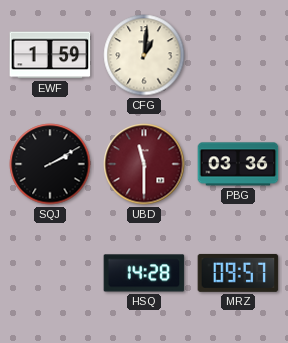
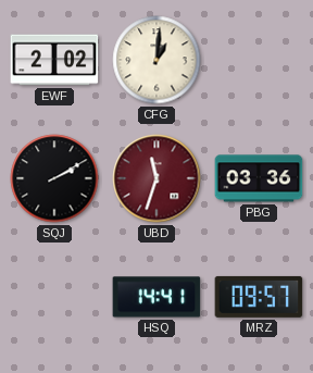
EWF: 1:59 -> 2:02
UBD: 11:30 -> 11:33
HSQ: 14:28 -> 14:41
